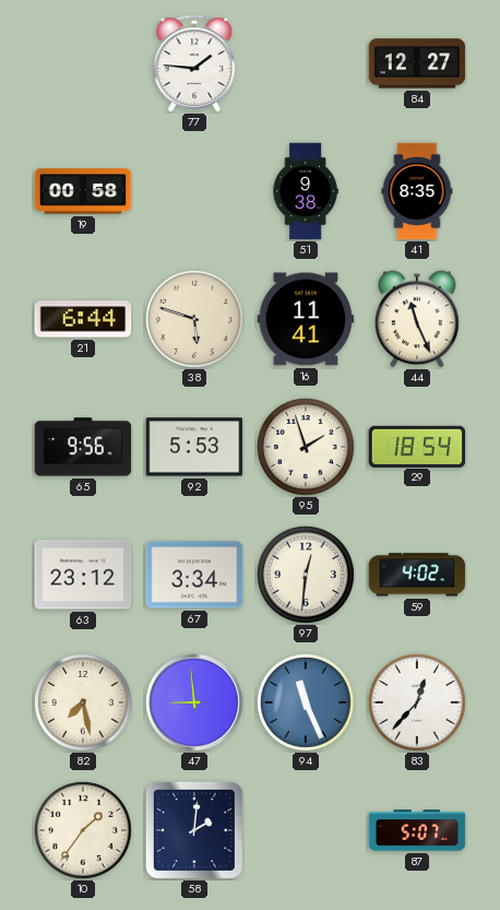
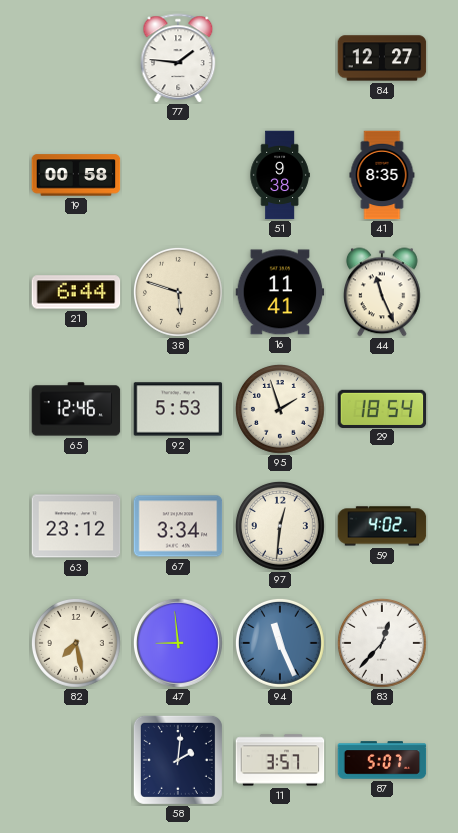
65: 9:56 -> 12:46
10: 1:36 -> none
11: none -> 3:57
